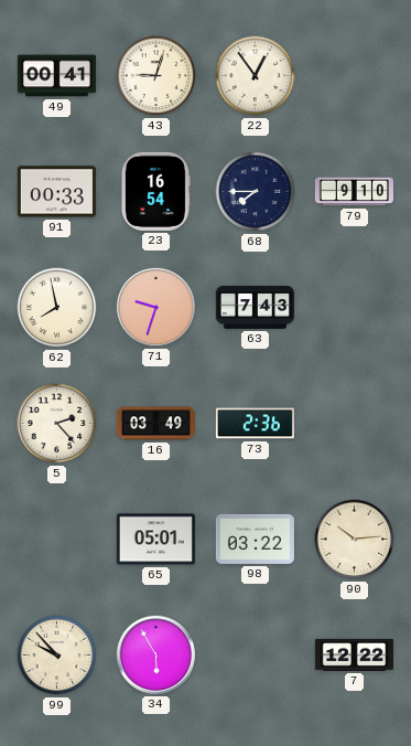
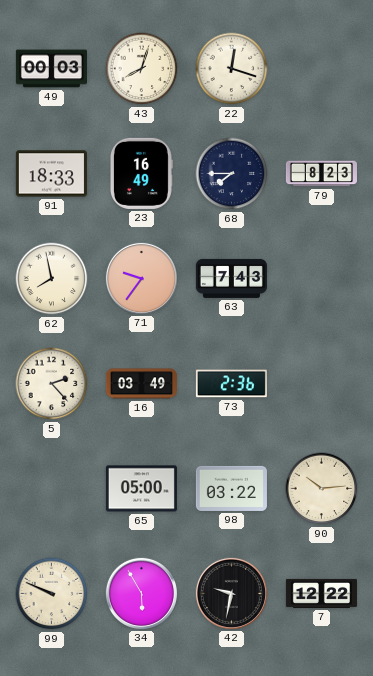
49: 00:41 -> 00:03
43: 9:03 -> 8:03
22: 12:54 -> 12:18
91: 00:33 -> 18:33
23: 16:54 -> 16:49
79: 9:10 -> 8:23
71: 9:33 -> 9:36
65: 05:01 -> 05:00
99: 9:53 -> 9:49
42: none -> 9:32
